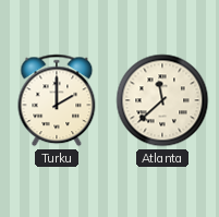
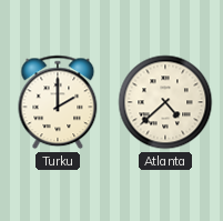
Atlanta: 11:38 -> 4:38
